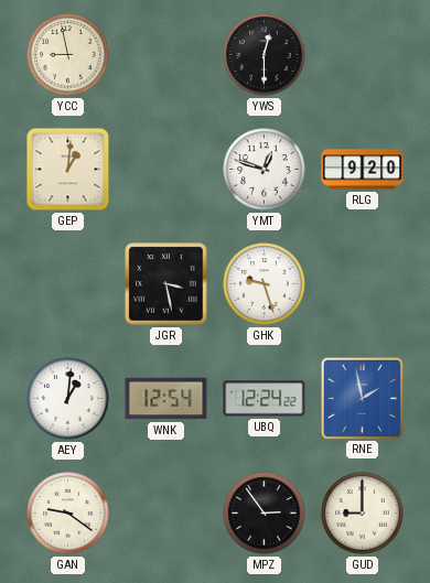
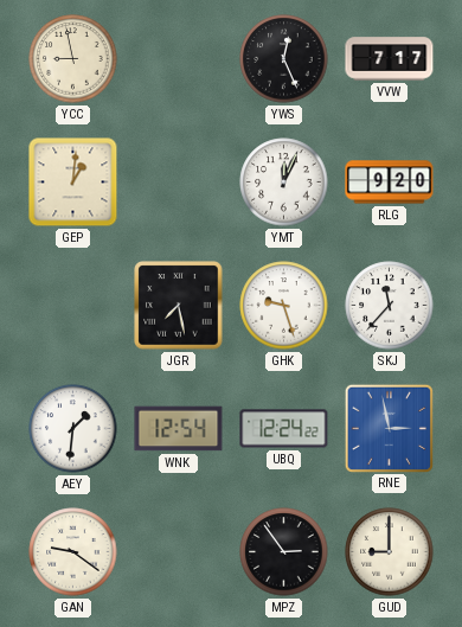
YWS: 12:30 -> 12:26
VVW: none -> 7:17
YMT: 12:48 -> 12:04
JGR: 3:28 -> 7:28
SKJ: none -> 11:37
AEY: 1:01 -> 1:31
RNE: 1:58 -> 2:58
